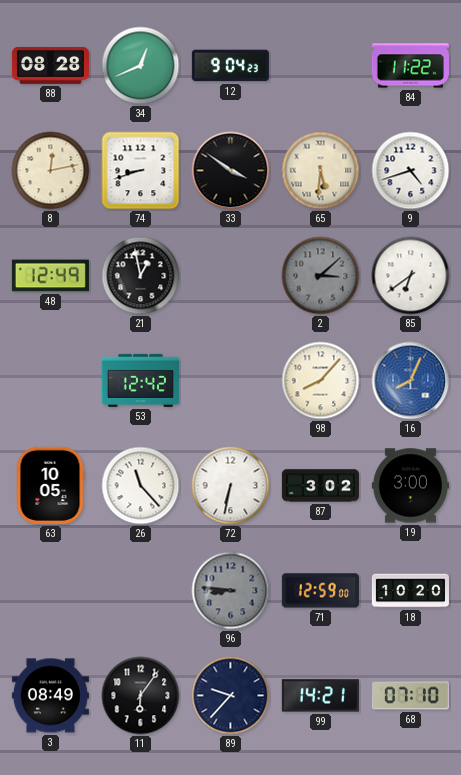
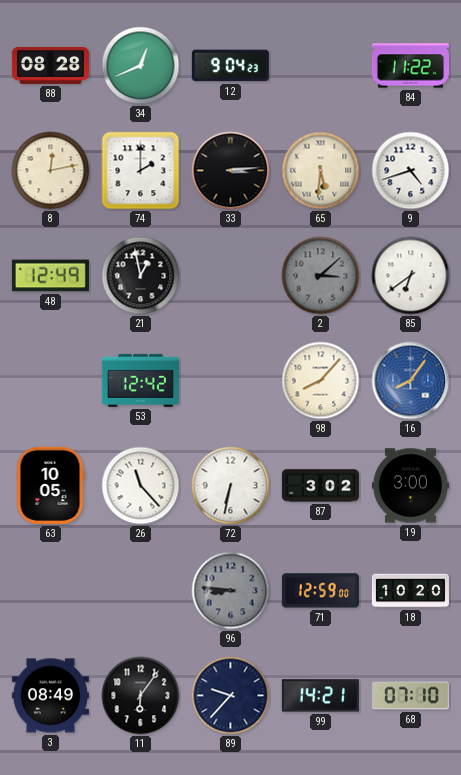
74: 8:42 -> 2:00
33: 3:51 -> 3:14
16: 8:04 -> 8:06
